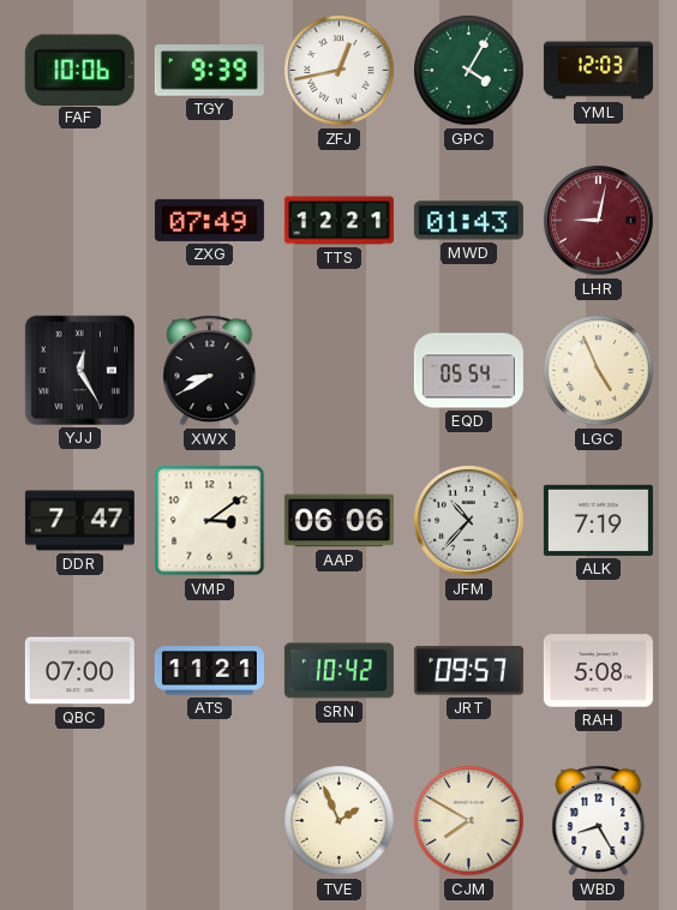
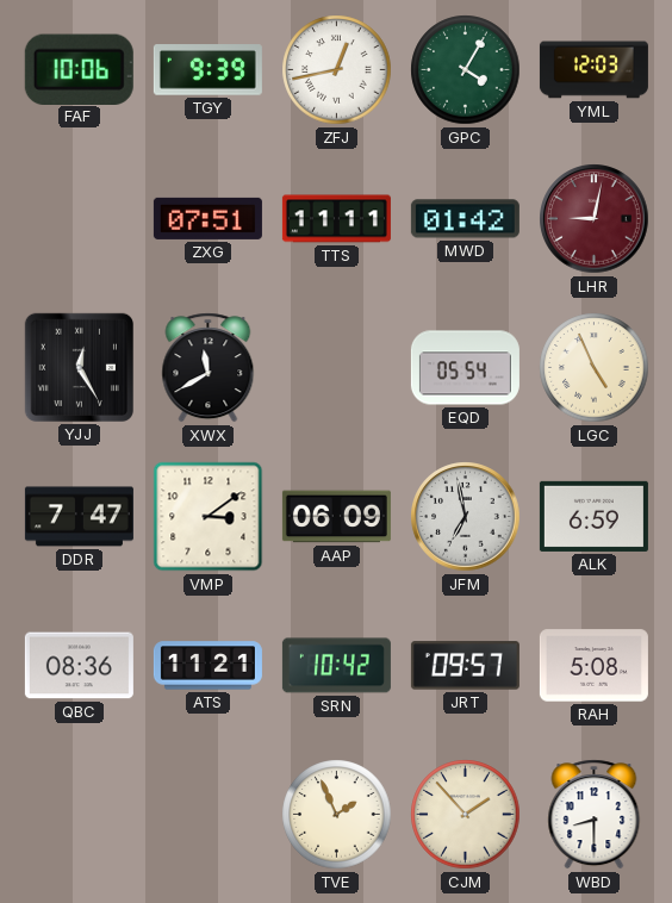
ZXG: 07:49 -> 07:51
TTS: 12:21 -> 11:11
MWD: 01:43 -> 01:42
XWX: 8:40 -> 11:40
AAP: 06:06 -> 06:09
JFM: 10:37 -> 6:58
ALK: 7:19 -> 6:59
QBC: 07:00 -> 08:36
CJM: 7:50 -> 1:53
WBD: 8:25 -> 8:30
